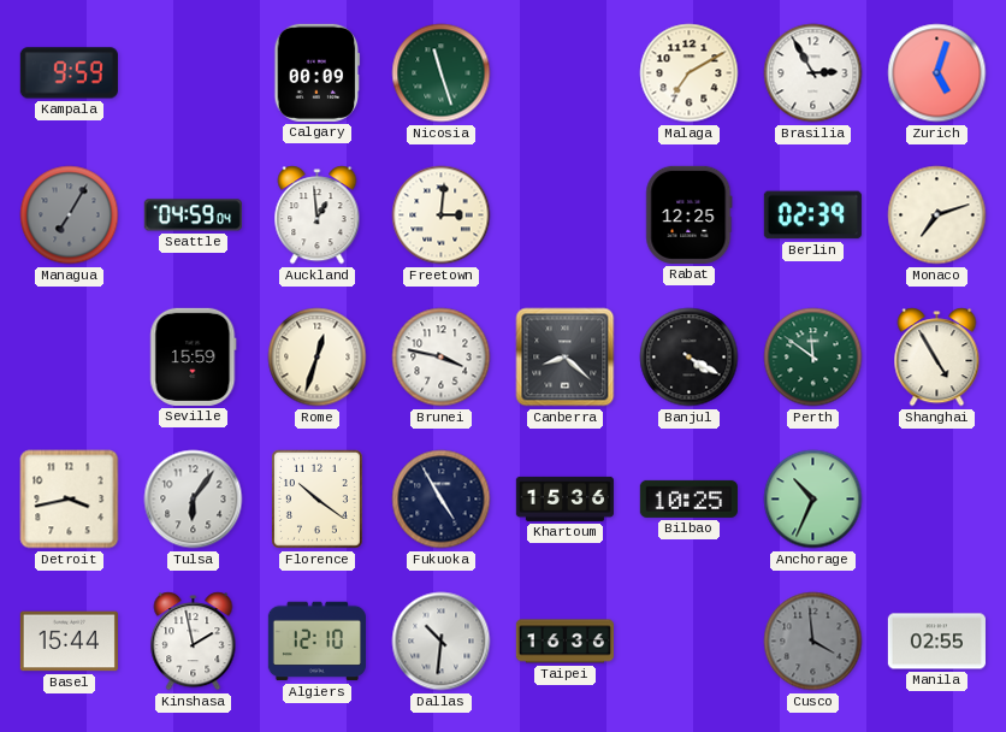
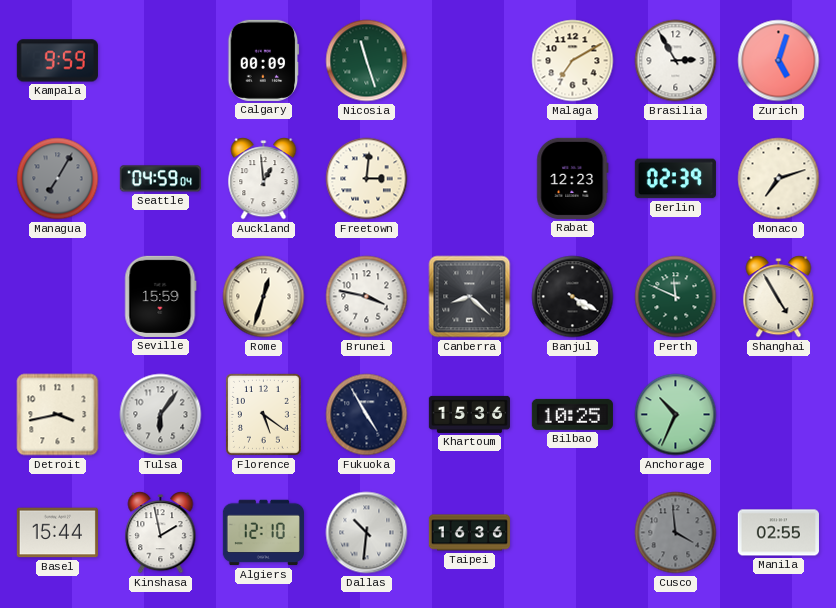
Rabat: 12:25 -> 12:23
Perth: 11:51 -> 11:49
Florence: 10:21 -> 5:21
